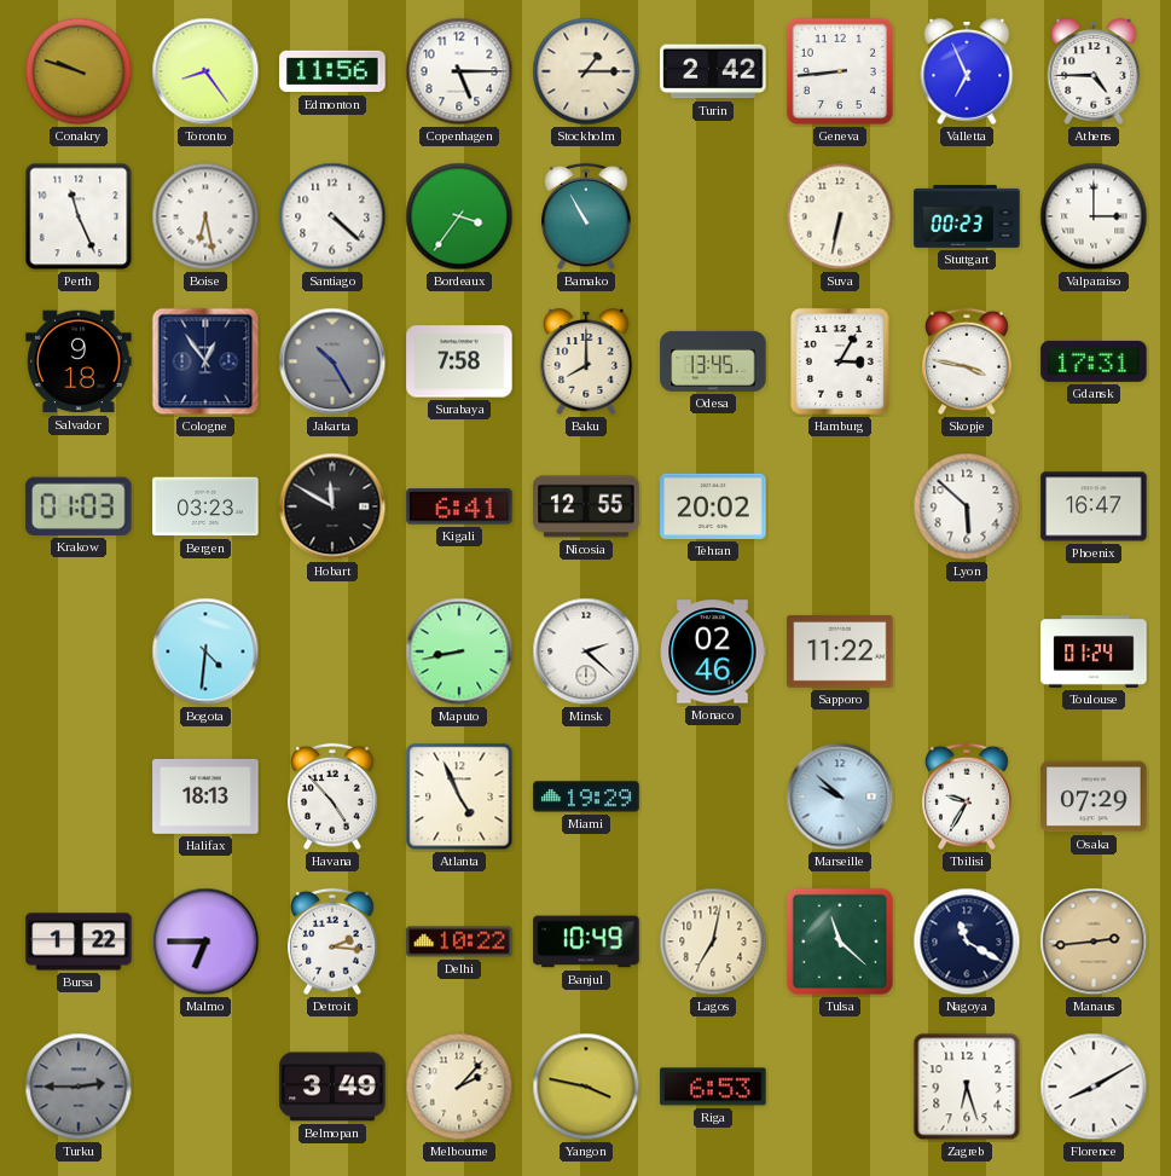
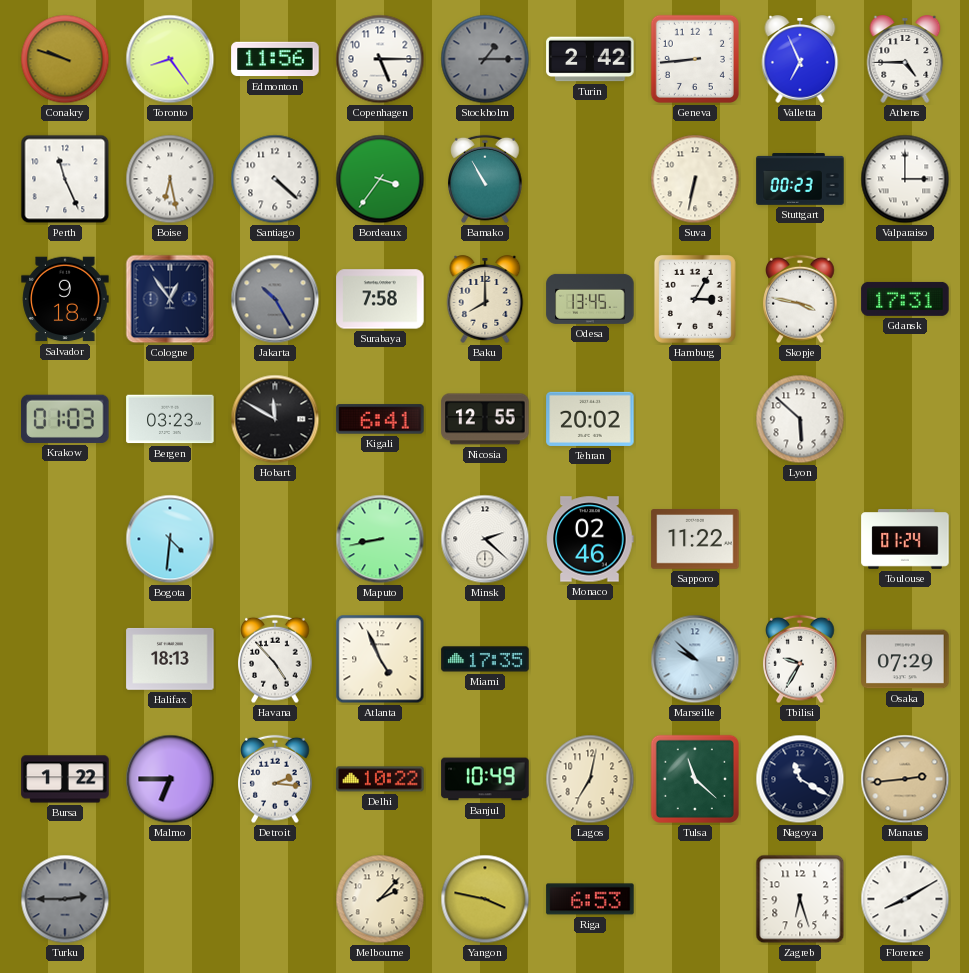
Stockholm dial: cream -> grey
Phoenix: 16:47 -> none
Miami: 19:29 -> 17:35
Belmopan: 3:49 -> none
